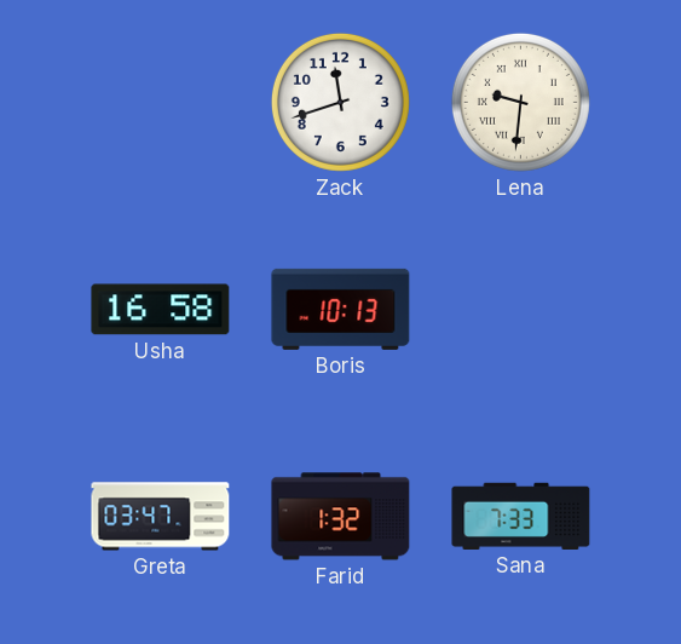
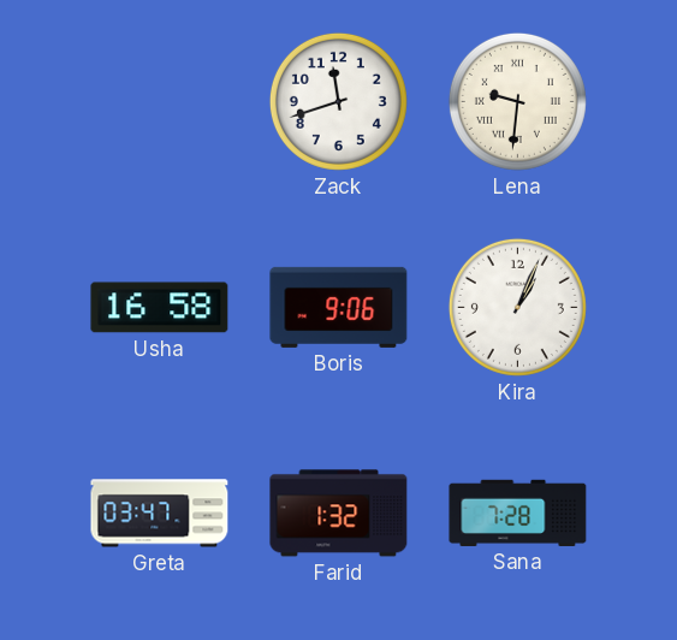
Boris: 10:13 -> 9:06
Kira: none -> 1:04
Sana: 7:33 -> 7:28
